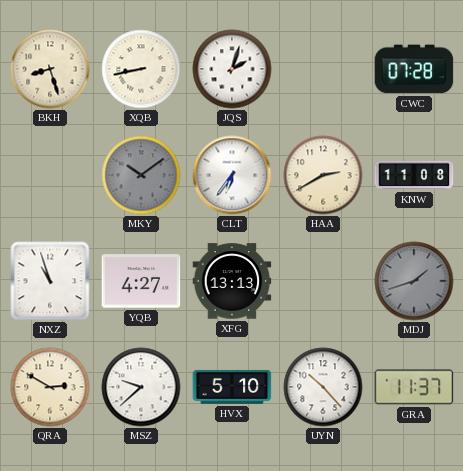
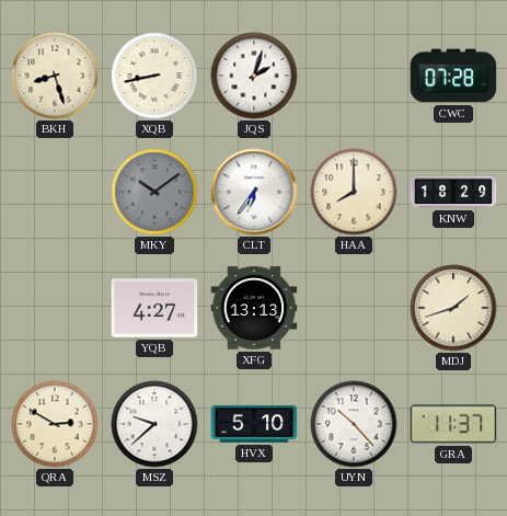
HAA: 2:40 -> 8:00
KNW: 11:08 -> 18:29
NXZ: 10:57 -> none
MDJ dial: grey -> cream
